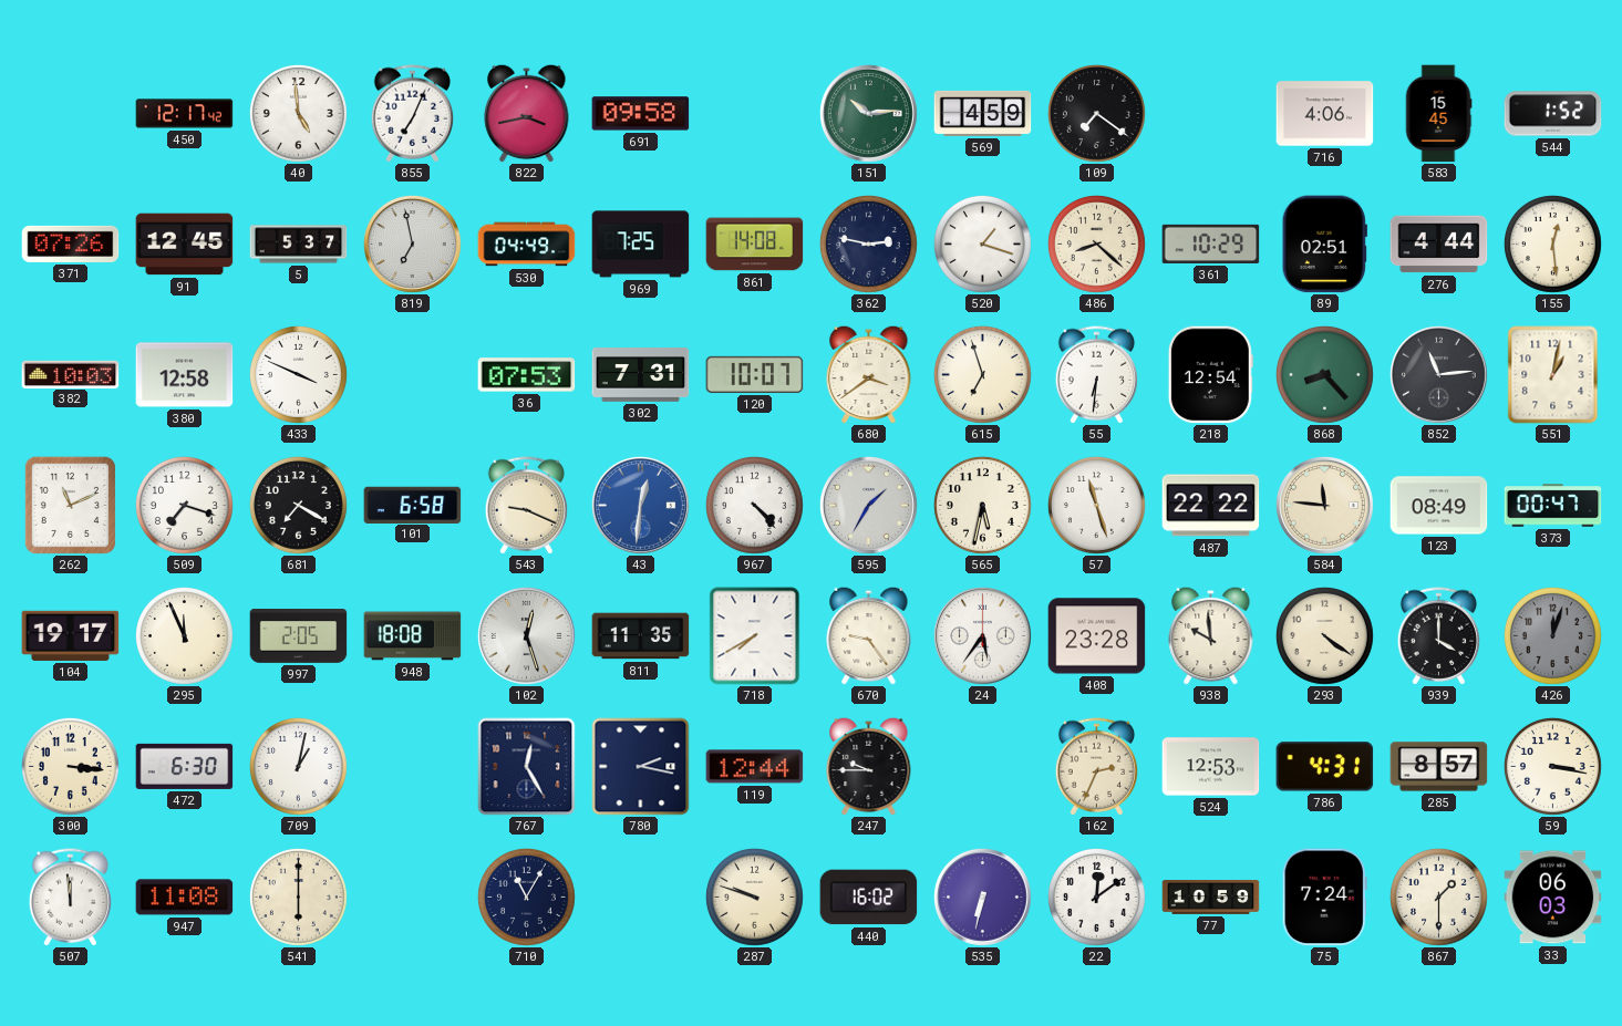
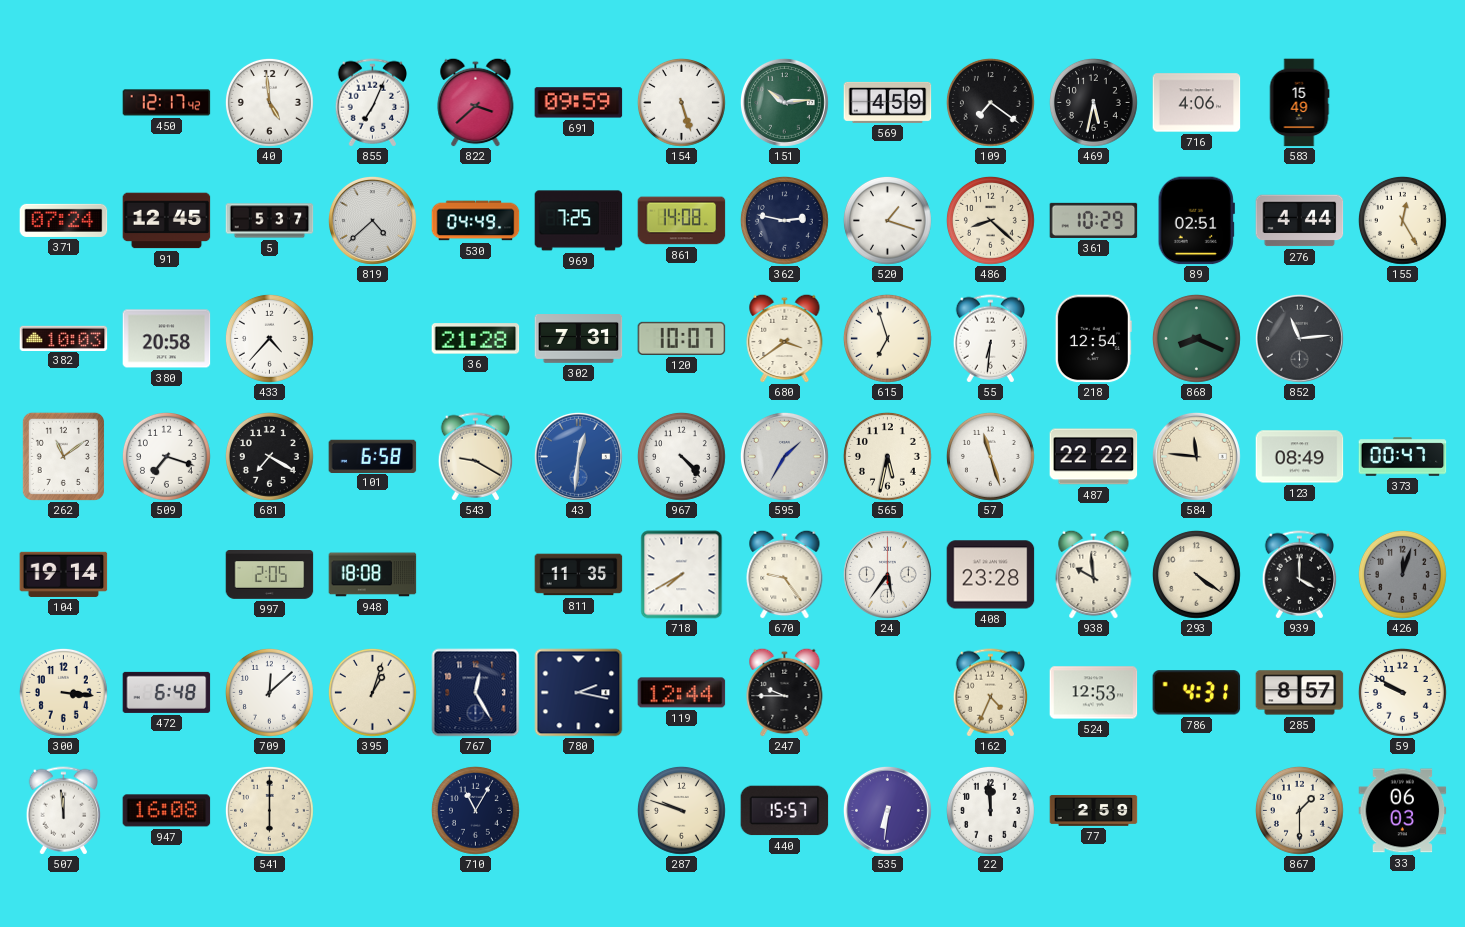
822: 3:43 -> 3:38
691: 09:58 -> 09:59
154: none -> 5:27
469: none -> 5:32
583: 15:45 -> 15:49
544: 1:52 -> none
371: 07:26 -> 07:24
819: 6:58 -> 4:38
155: 12:29 -> 12:25
380: 12:58 -> 20:58
433: 3:49 -> 4:37
36: 07:53 -> 21:28
868: 8:23 -> 8:19
551: 1:02 -> none
262: 11:11 -> 11:09
543: 9:19 -> 9:20
104: 19:17 -> 19:14
295: 11:56 -> none
102: 12:27 -> none
472: 6:30 -> 6:48
709: 1:02 -> 12:08
395: none -> 1:03
162: 2:34 -> 4:34
59: 3:17 -> 9:50
947: 11:08 -> 16:08
440: 16:02 -> 15:57
535: 6:32 -> 6:31
22: 12:09 -> 11:59
77: 10:59 -> 2:59
75: 7:24 -> none
